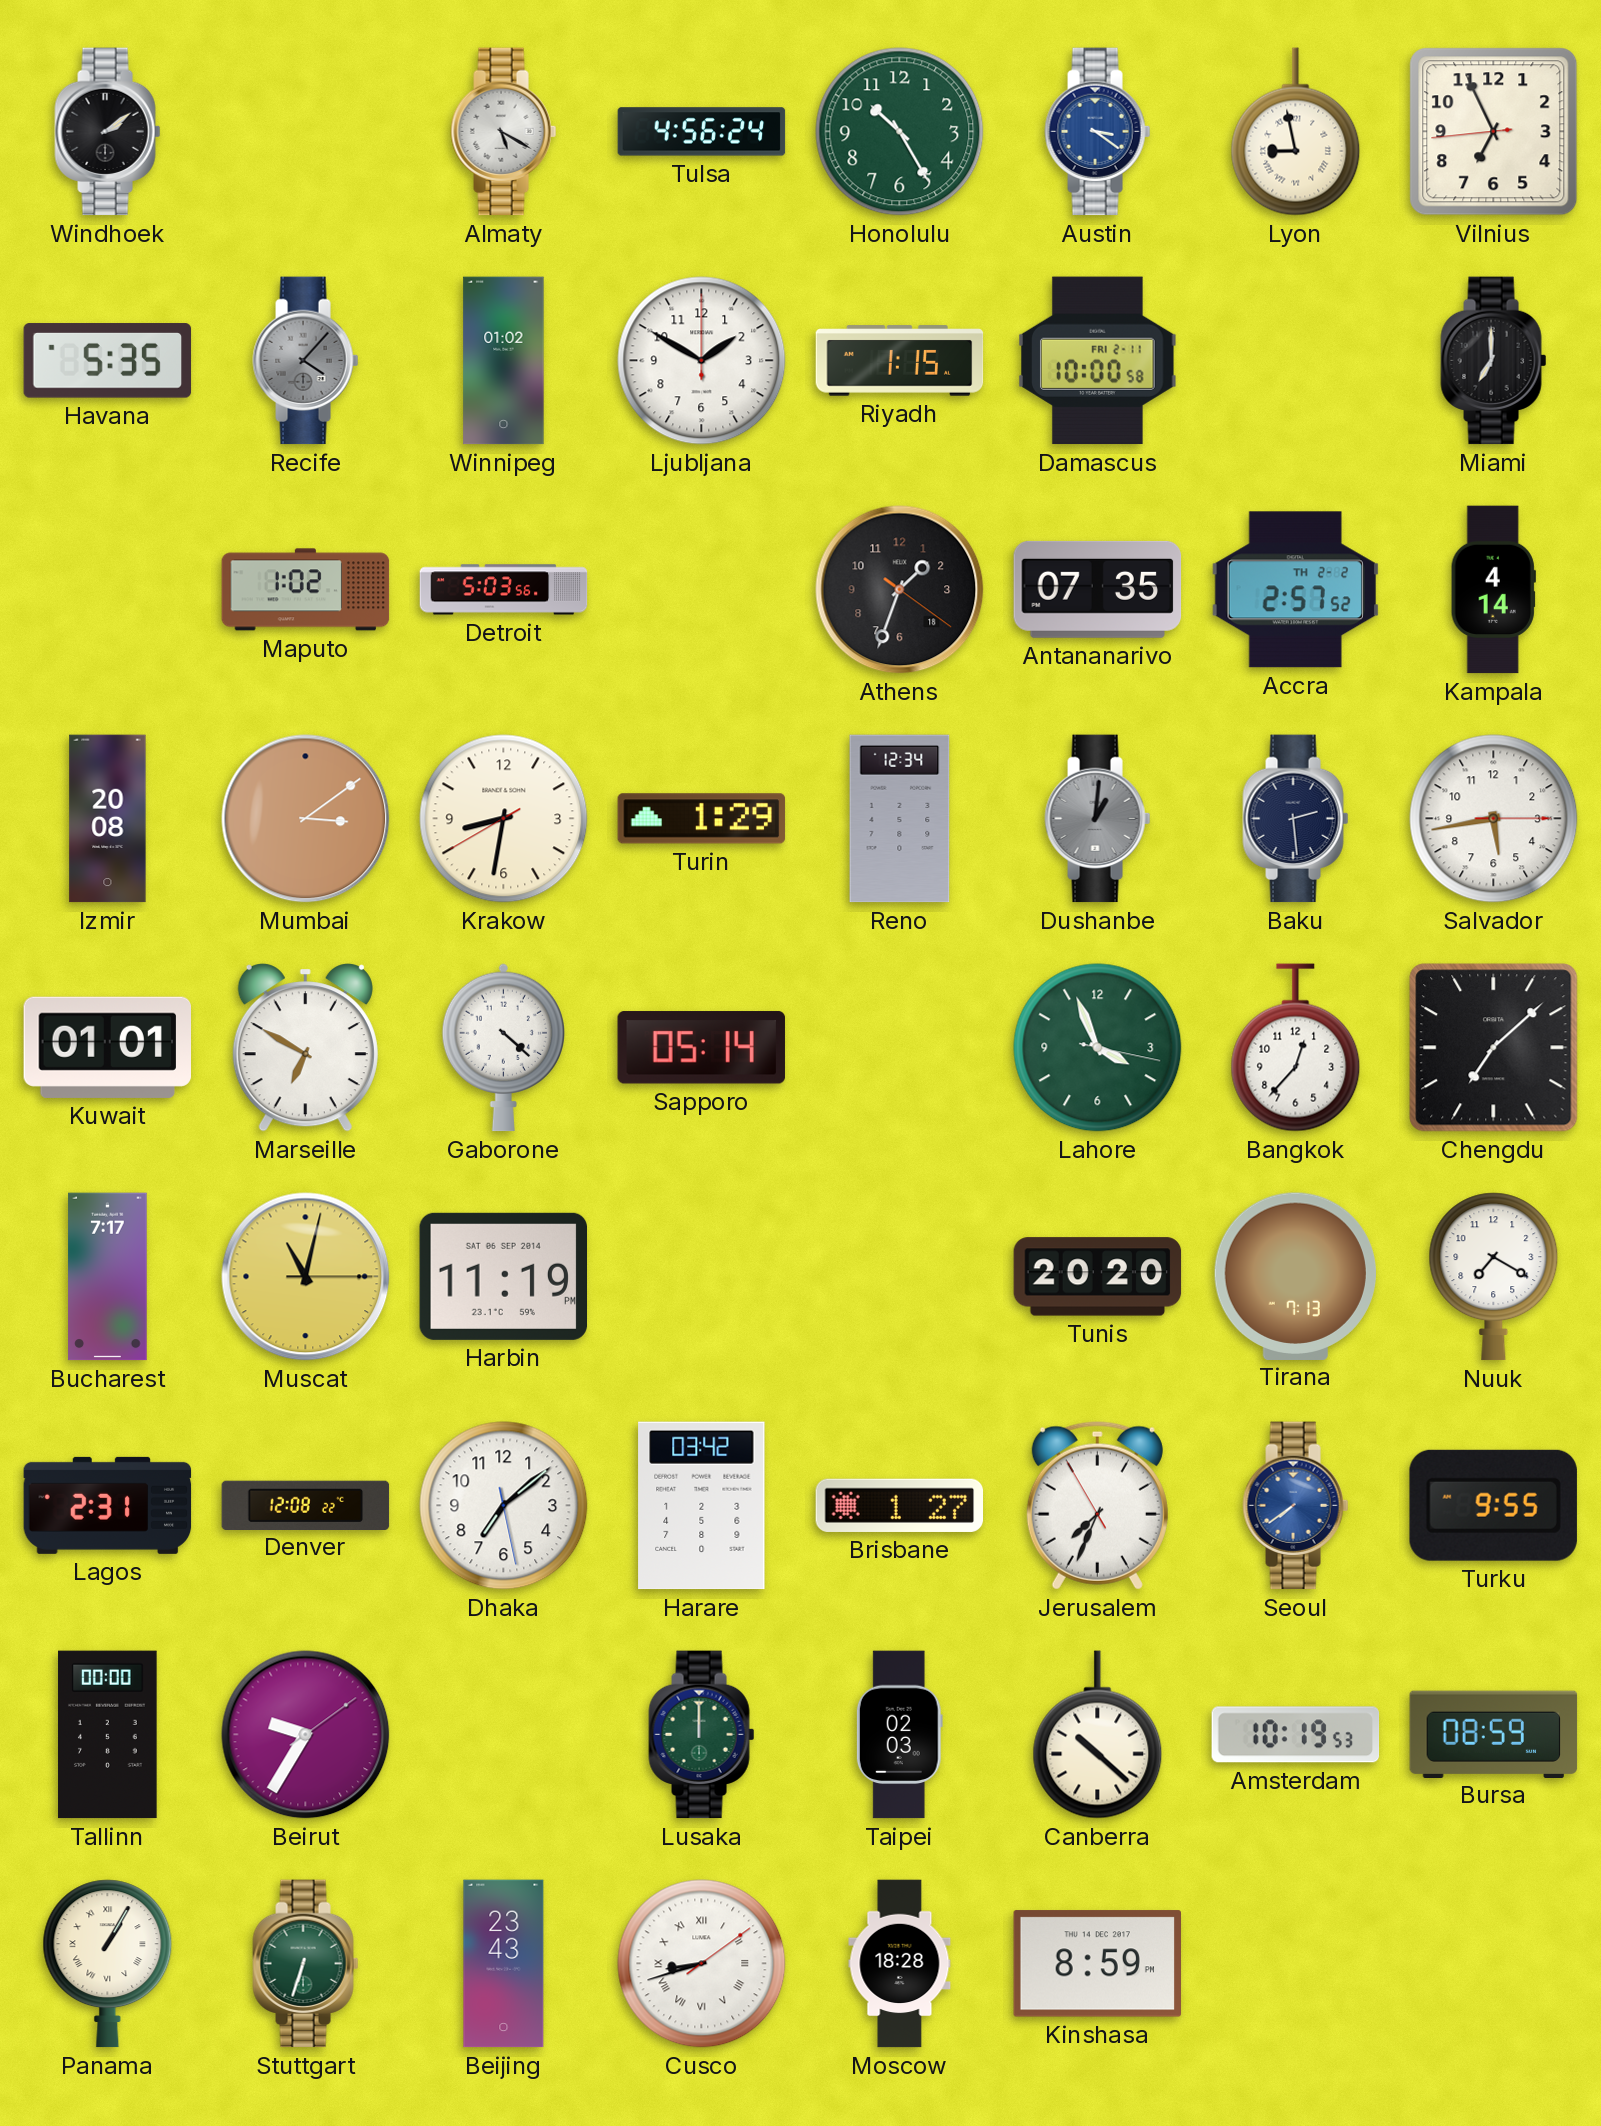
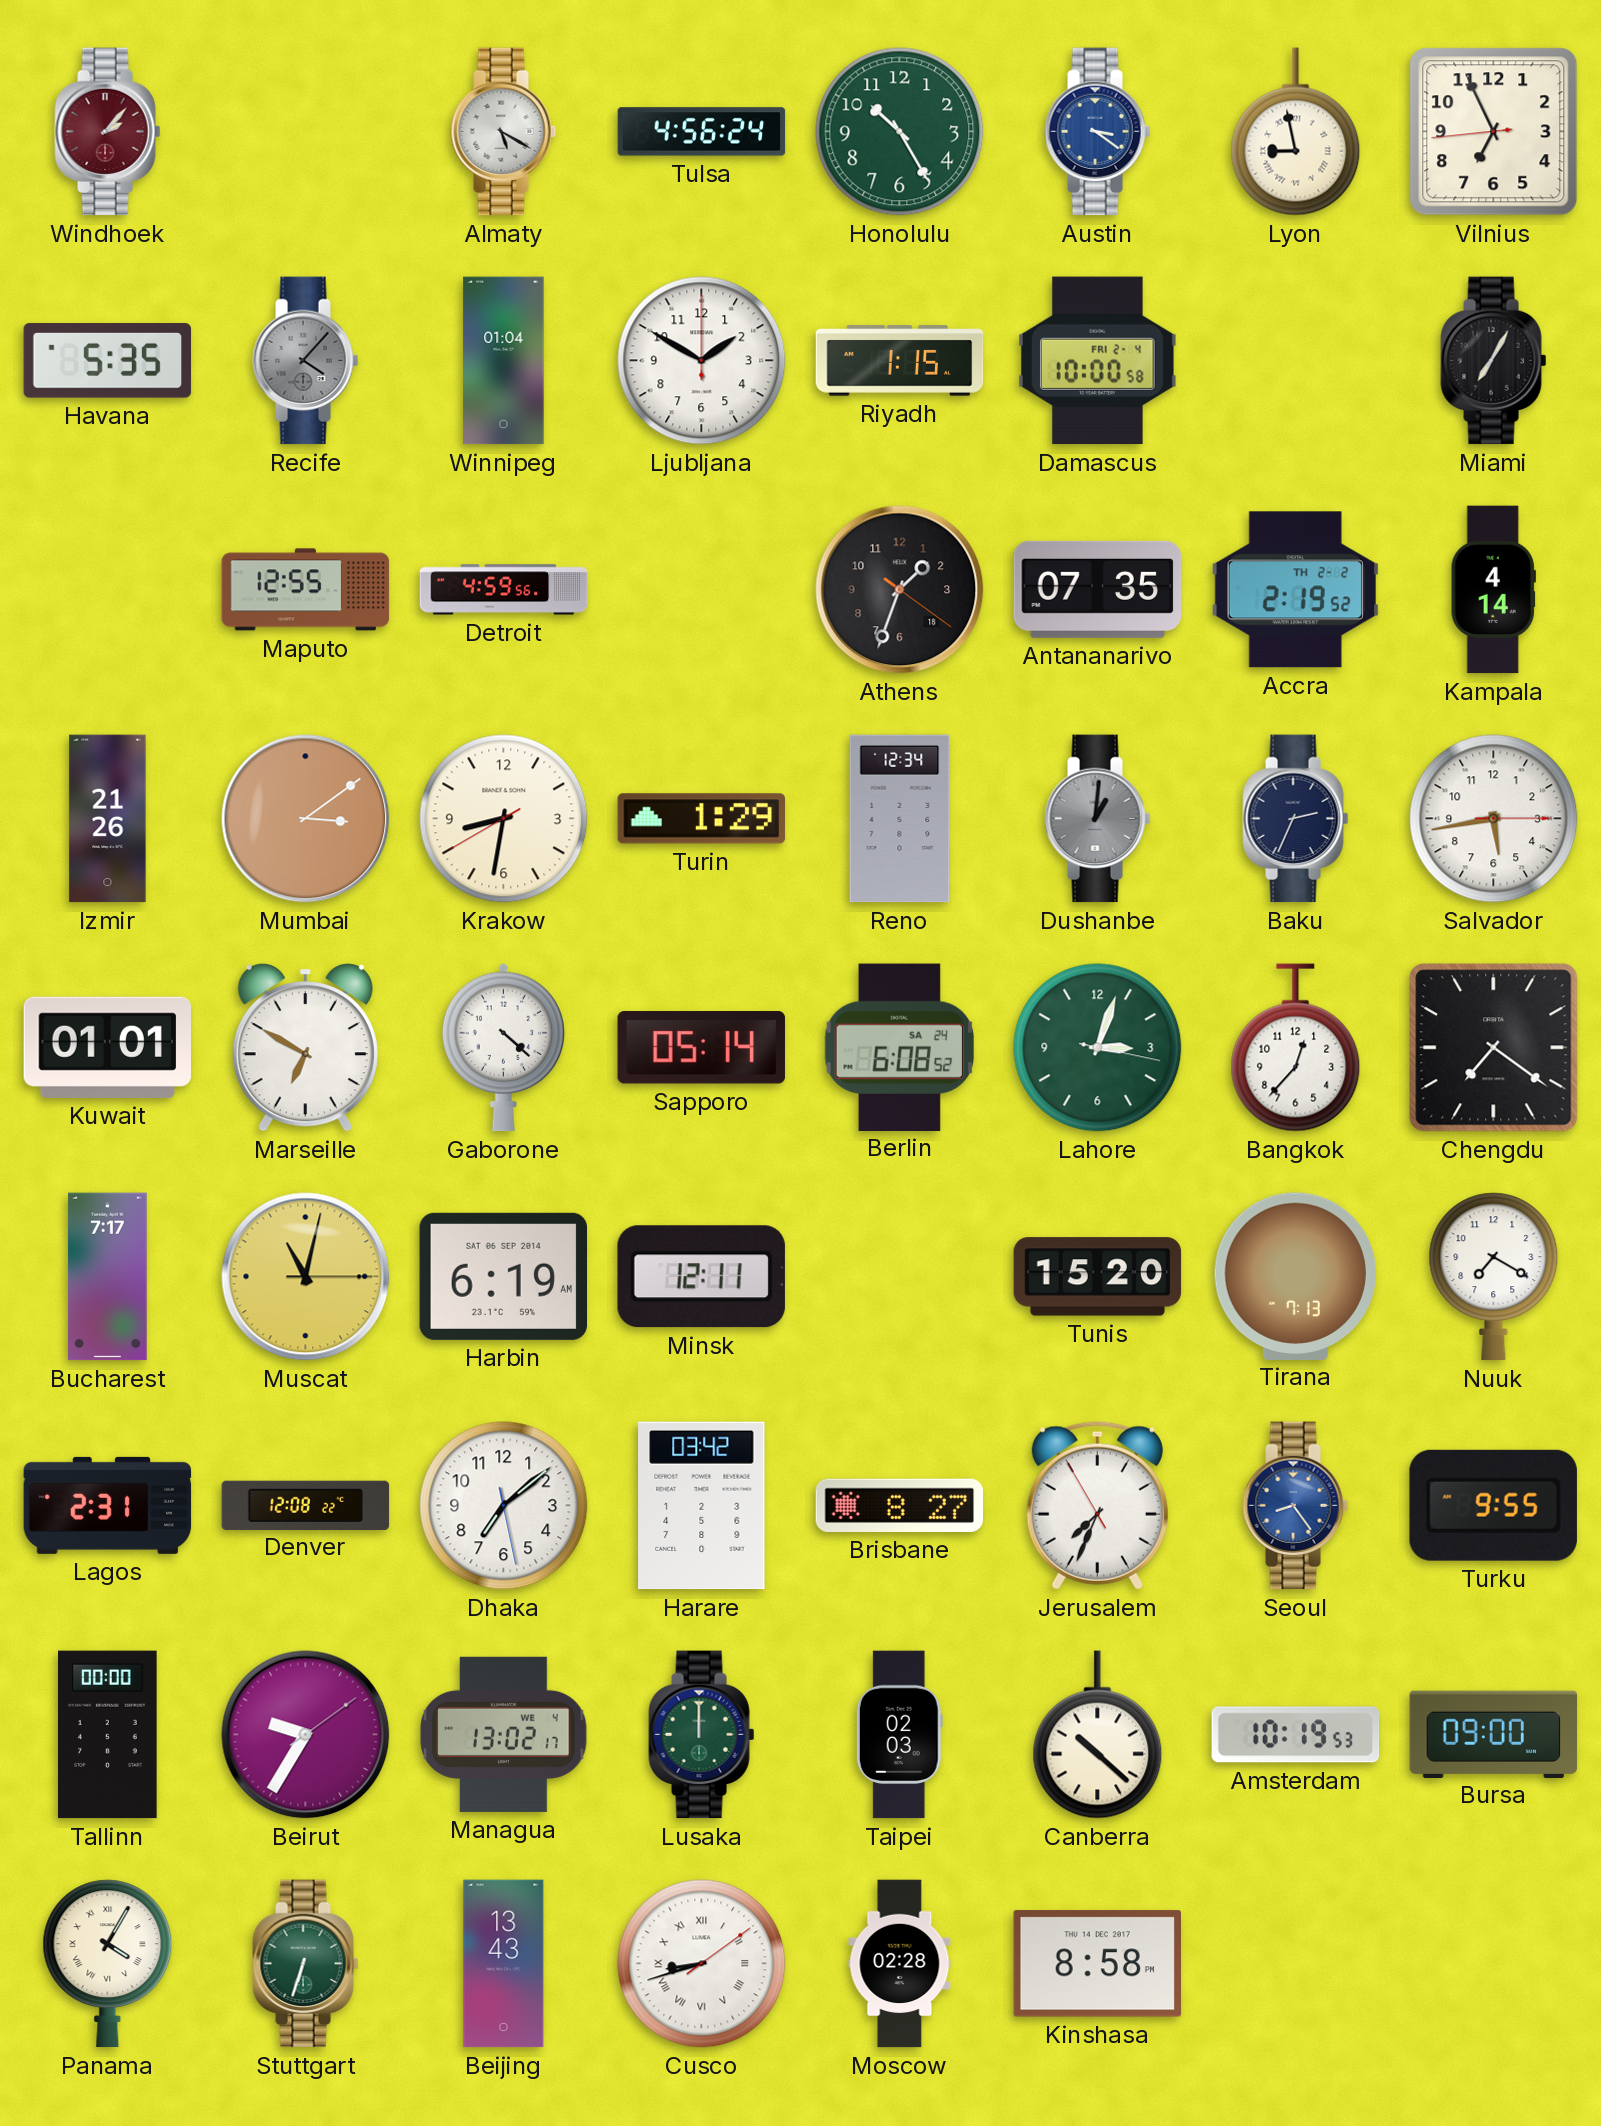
Windhoek: 2:09 -> 2:07
Windhoek dial: black -> burgundy
Winnipeg: 01:02 -> 01:04
Damascus date: FRI 2-11 -> FRI 2-4
Miami: 7:00 -> 7:05
Maputo: 1:02 -> 12:55
Detroit: 5:03 -> 4:59
Accra: 2:57 -> 2:19
Izmir: 20:08 -> 21:26
Baku: 2:29 -> 2:34
Berlin: none -> 6:08
Lahore: 3:56 -> 3:03
Chengdu: 7:08 -> 7:21
Harbin: 11:19 -> 6:19
Minsk: none -> 12:11
Tunis: 20:20 -> 15:20
Brisbane: 1:27 -> 8:27
Seoul: 7:39 -> 8:24
Managua: none -> 13:02
Bursa: 08:59 -> 09:00
Panama: 1:05 -> 4:05
Beijing: 23:43 -> 13:43
Moscow: 18:28 -> 02:28
Kinshasa: 8:59 -> 8:58
